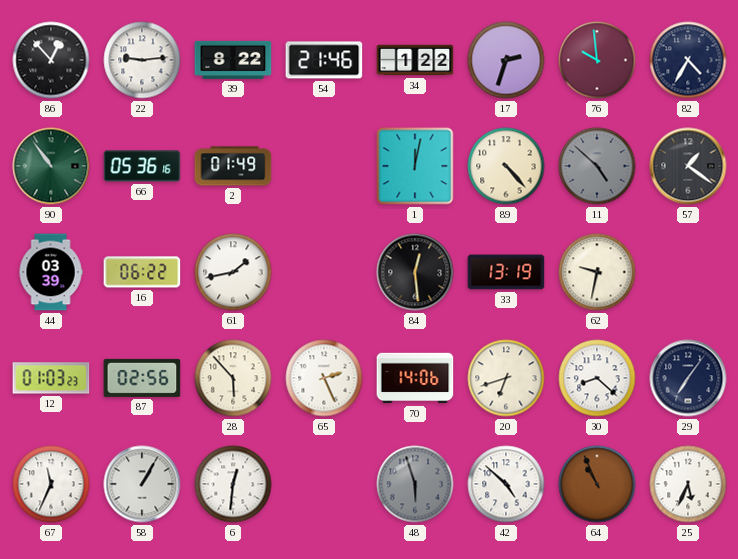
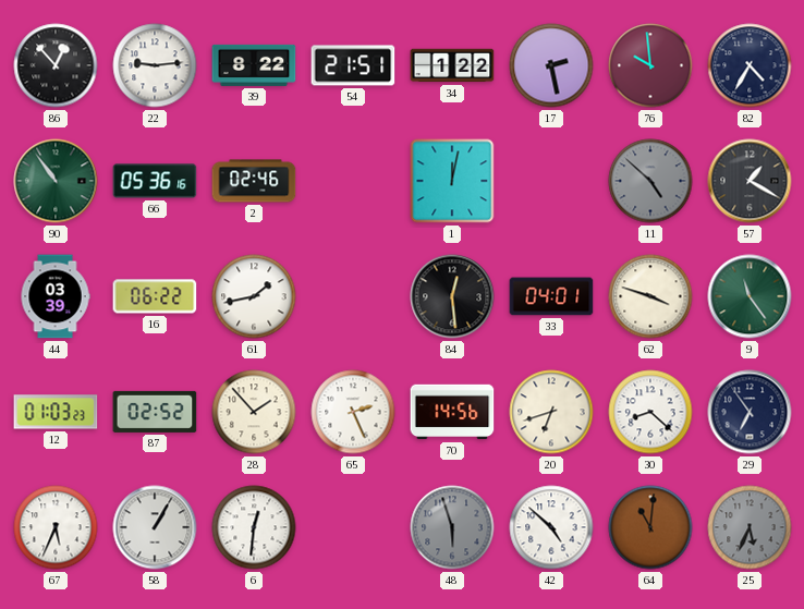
54: 21:46 -> 21:51
17: 2:33 -> 2:28
2: 01:49 -> 02:46
89: 4:23 -> none
57: 1:21 -> 1:20
33: 13:19 -> 04:01
62: 9:32 -> 3:48
9: none -> 11:24
87: 02:56 -> 02:52
28: 5:53 -> 1:53
70: 14:06 -> 14:56
29: 7:06 -> 6:54
67: 11:34 -> 5:34
64: 10:56 -> 11:01
25 dial: white -> grey
